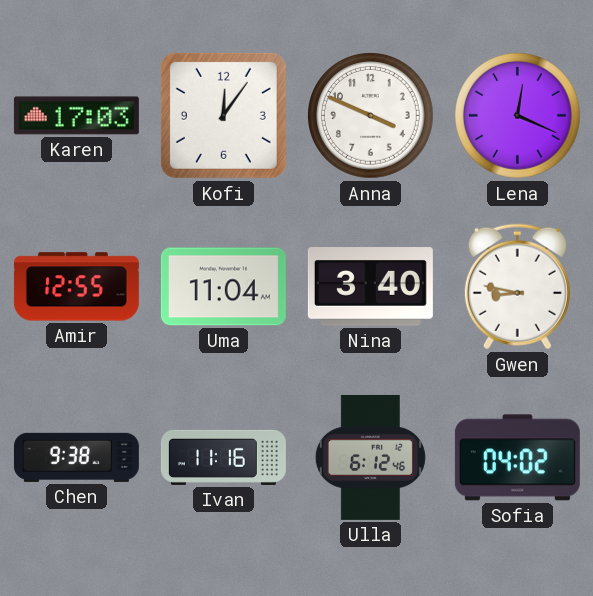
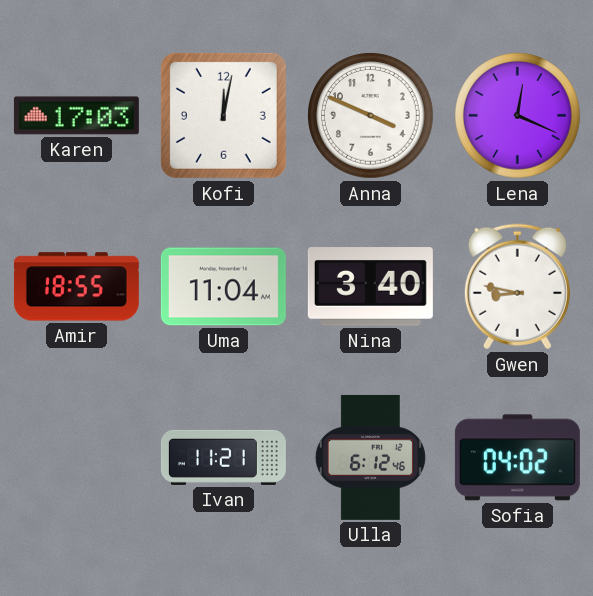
Kofi: 12:06 -> 12:02
Amir: 12:55 -> 18:55
Chen: 9:38 -> none
Ivan: 11:16 -> 11:21
